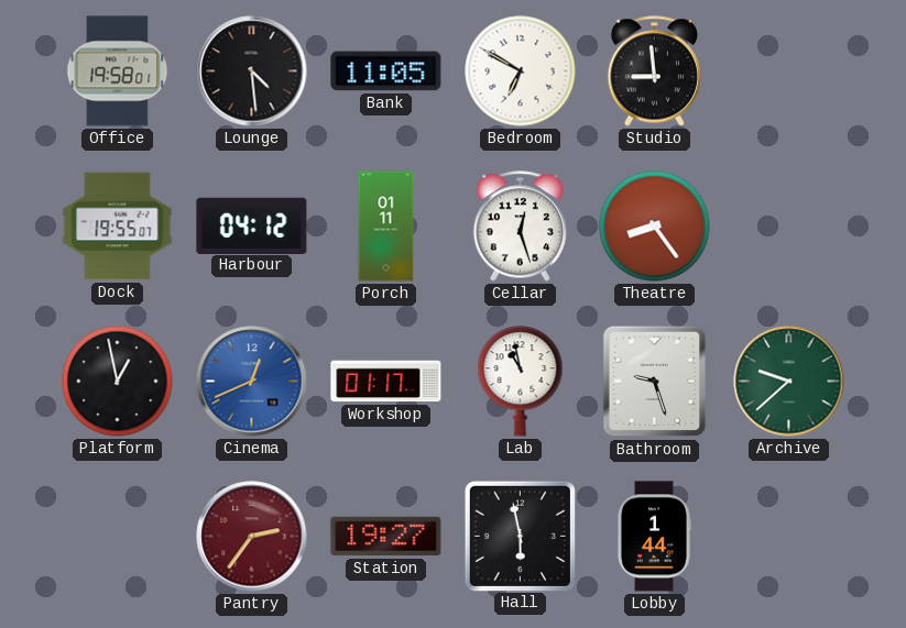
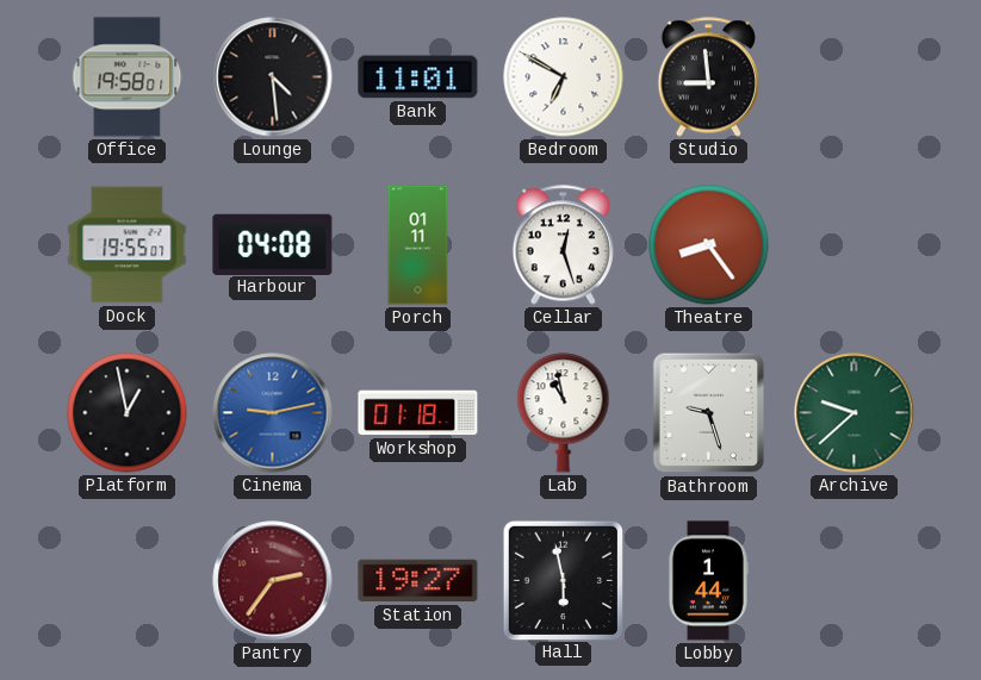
Bank: 11:05 -> 11:01
Harbour: 04:12 -> 04:08
Cinema: 12:41 -> 9:13
Workshop: 01:17 -> 01:18
